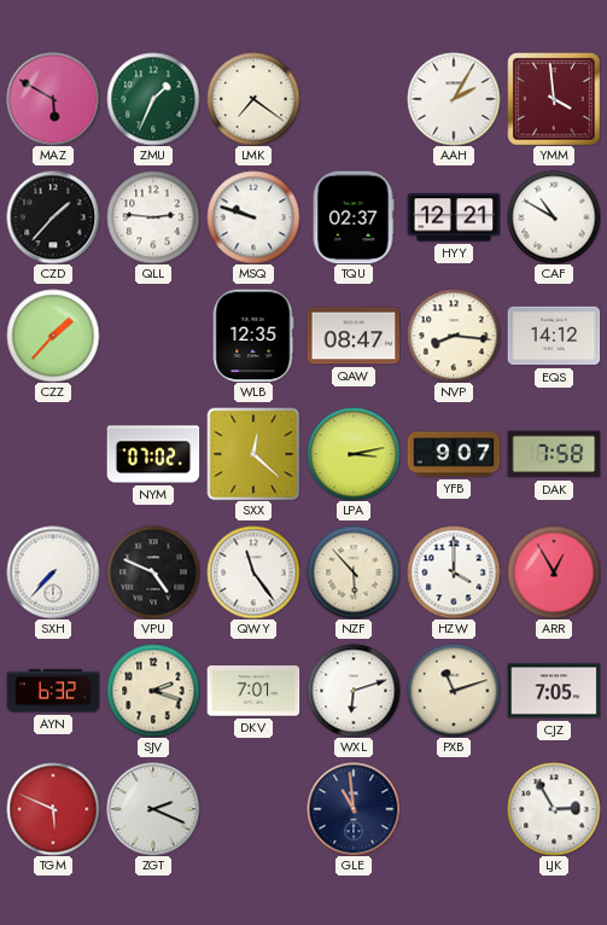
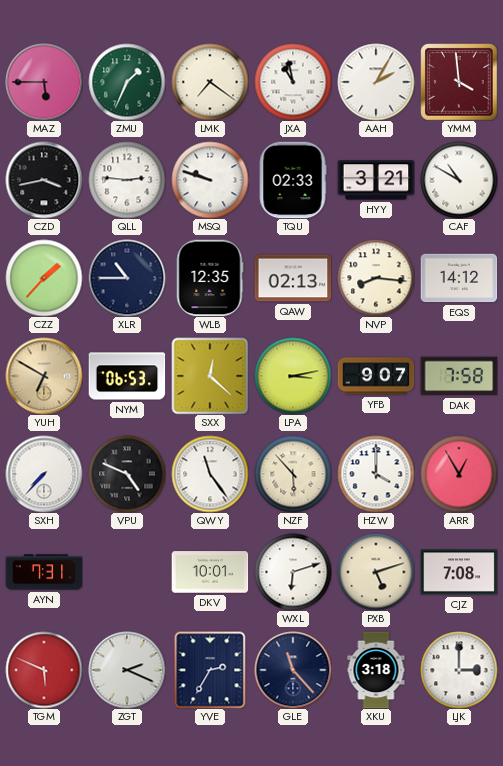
MAZ: 5:50 -> 5:45
JXA: none -> 10:58
CZD: 1:37 -> 3:43
TQU: 02:37 -> 02:33
HYY: 12:21 -> 3:21
XLR: none -> 10:45
QAW: 08:47 -> 02:13
YUH: none -> 6:50
NYM: 07:02 -> 06:53
AYN: 6:32 -> 7:31
SJV: 2:18 -> none
DKV: 7:01 -> 10:01
PXB: 11:12 -> 5:12
CJZ: 7:05 -> 7:08
YVE: none -> 2:35
GLE: 10:59 -> 11:23
XKU: none -> 3:18
LJK: 2:55 -> 3:00
